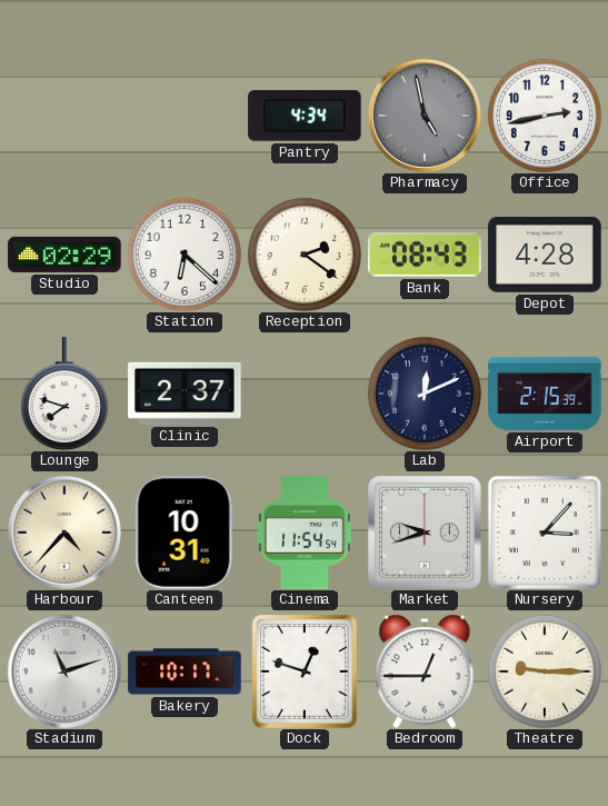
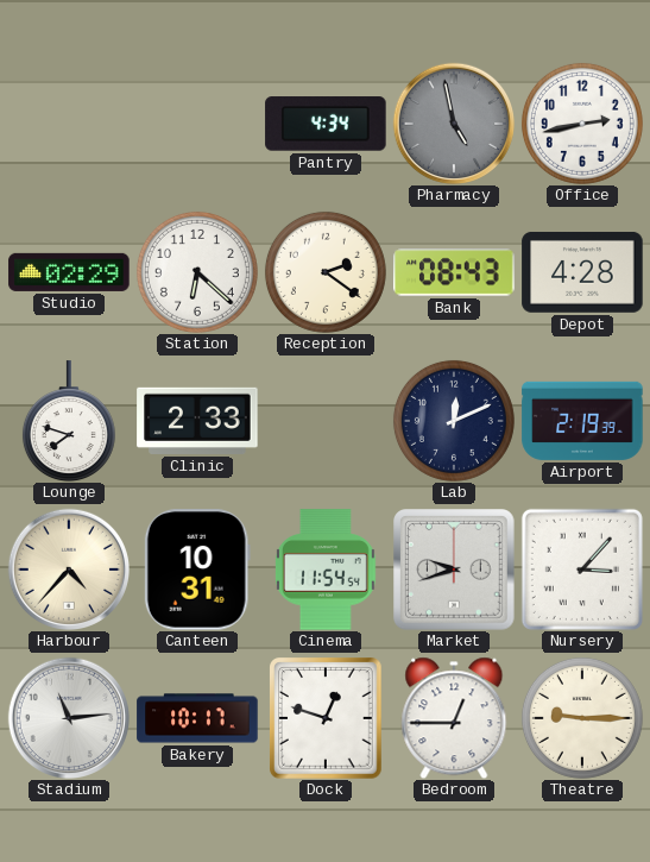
Clinic: 2:37 -> 2:33
Airport: 2:15 -> 2:19
Stadium: 11:12 -> 11:14
